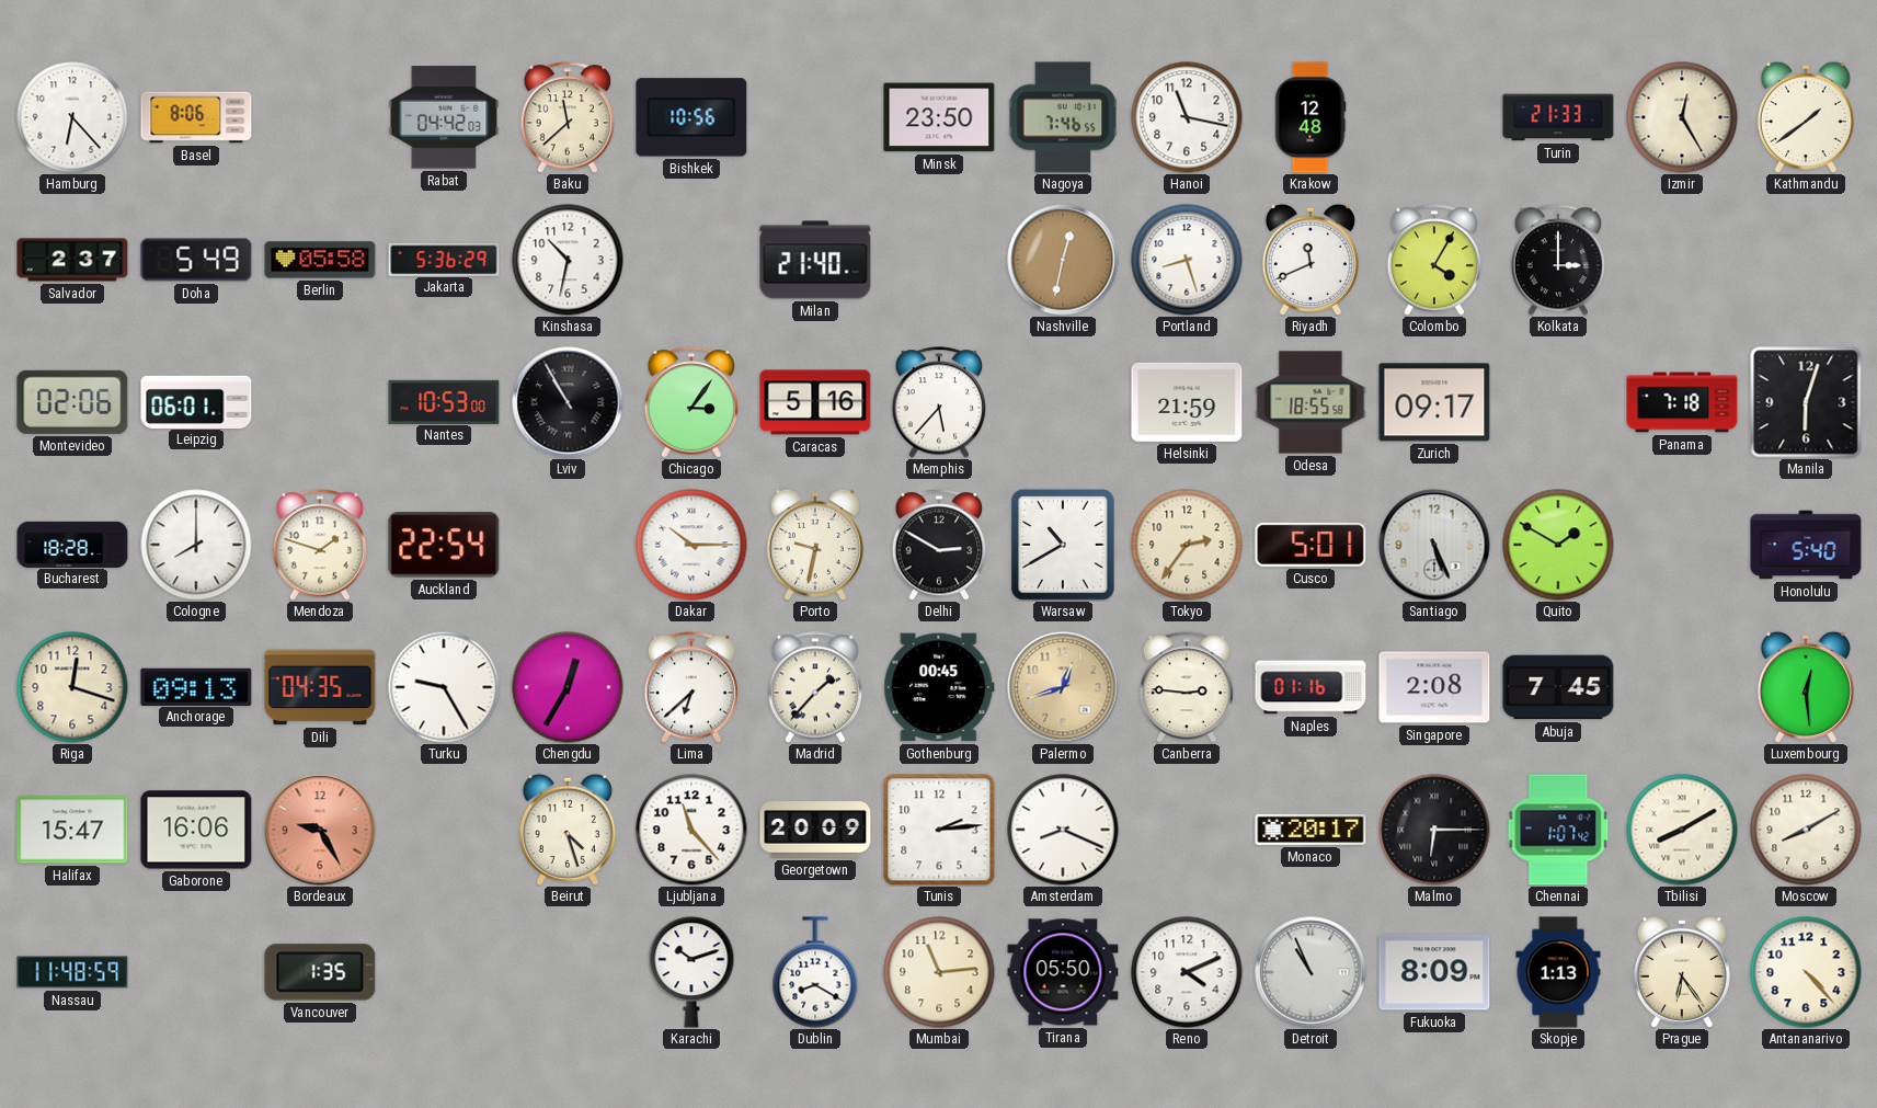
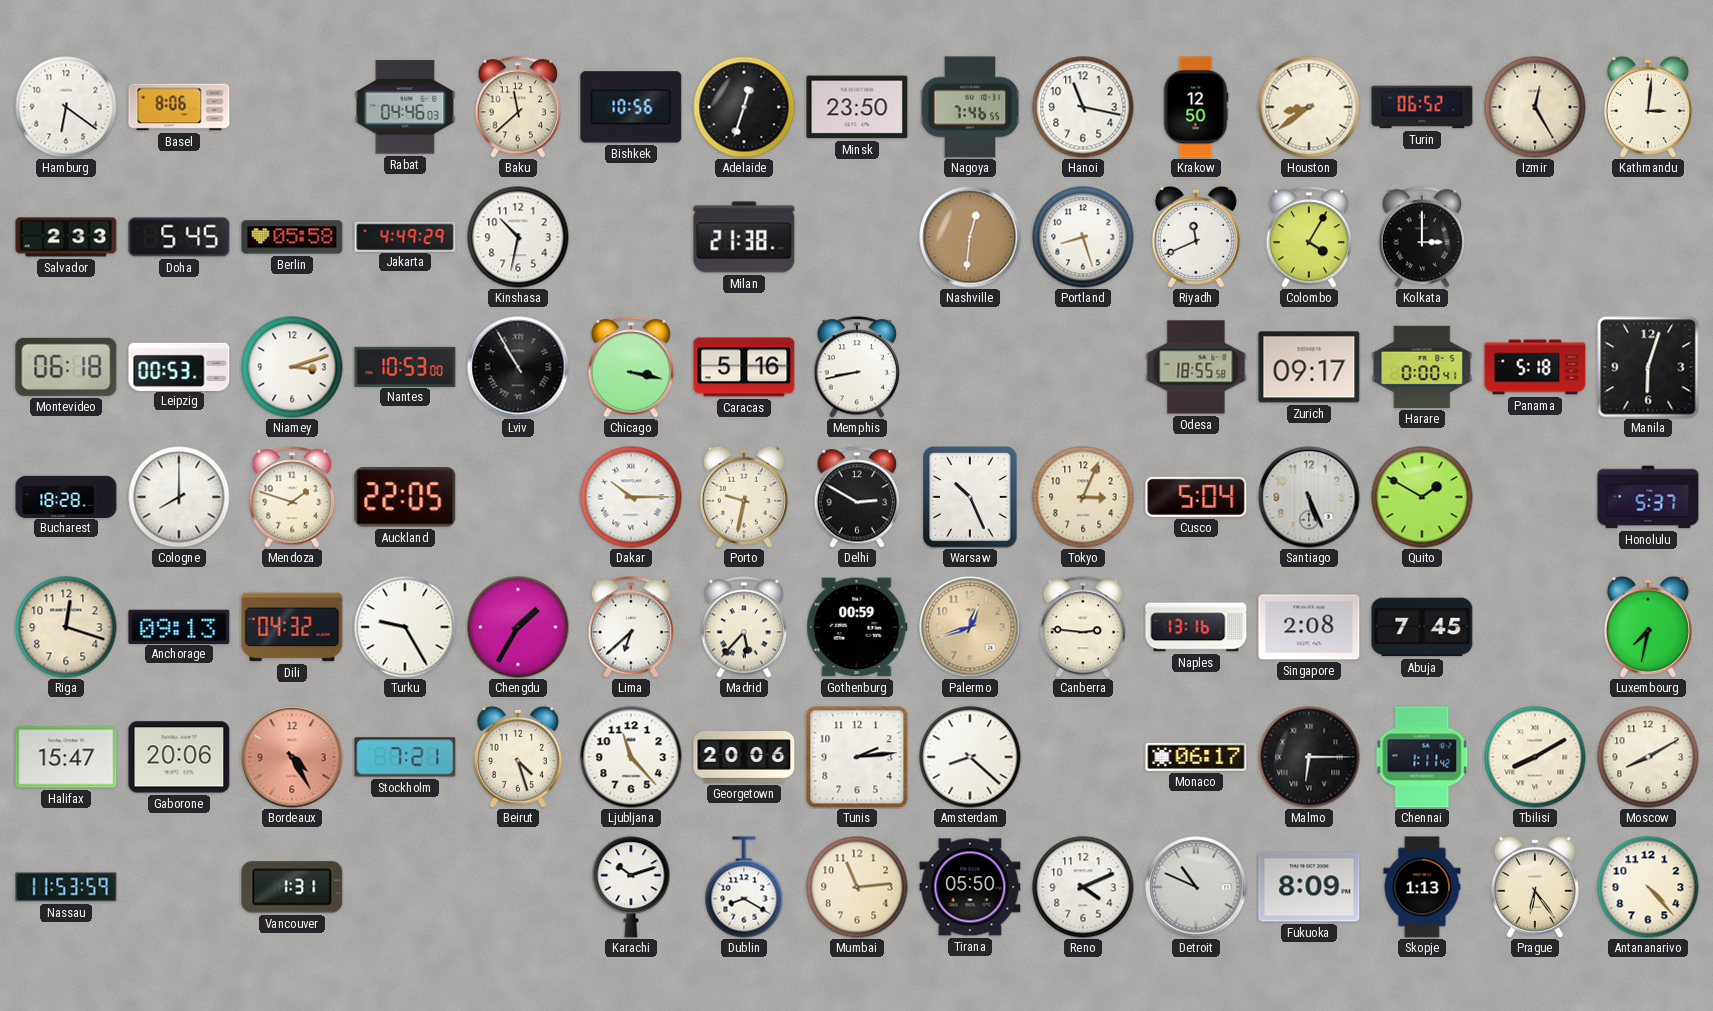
Hamburg: 6:23 -> 6:21
Rabat: 04:42 -> 04:46
Adelaide: none -> 12:33
Krakow: 12:48 -> 12:50
Houston: none -> 8:39
Turin: 21:33 -> 06:52
Kathmandu: 1:39 -> 3:01
Salvador: 2:37 -> 2:33
Doha: 5:49 -> 5:45
Jakarta: 5:36 -> 4:49
Milan: 21:40 -> 21:38
Nashville: 12:32 -> 12:31
Montevideo: 02:06 -> 06:18
Leipzig: 06:01 -> 00:53
Niamey: none -> 3:12
Chicago: 3:06 -> 3:17
Memphis: 5:37 -> 8:43
Helsinki: 21:59 -> none
Harare: none -> 0:00
Panama: 7:18 -> 5:18
Auckland: 22:54 -> 22:05
Warsaw: 10:40 -> 10:26
Tokyo: 2:36 -> 3:04
Cusco: 5:01 -> 5:04
Honolulu: 5:40 -> 5:37
Dili: 04:35 -> 04:32
Chengdu: 12:35 -> 1:35
Madrid: 1:37 -> 5:37
Gothenburg: 00:45 -> 00:59
Naples: 01:16 -> 13:16
Luxembourg: 12:29 -> 7:32
Gaborone: 16:06 -> 20:06
Bordeaux: 9:25 -> 4:25
Stockholm: none -> 7:21
Georgetown: 20:09 -> 20:06
Amsterdam: 8:19 -> 8:22
Monaco: 20:17 -> 06:17
Chennai: 1:07 -> 1:11
Nassau: 11:48 -> 11:53
Vancouver: 1:35 -> 1:31
Detroit: 10:56 -> 10:49
